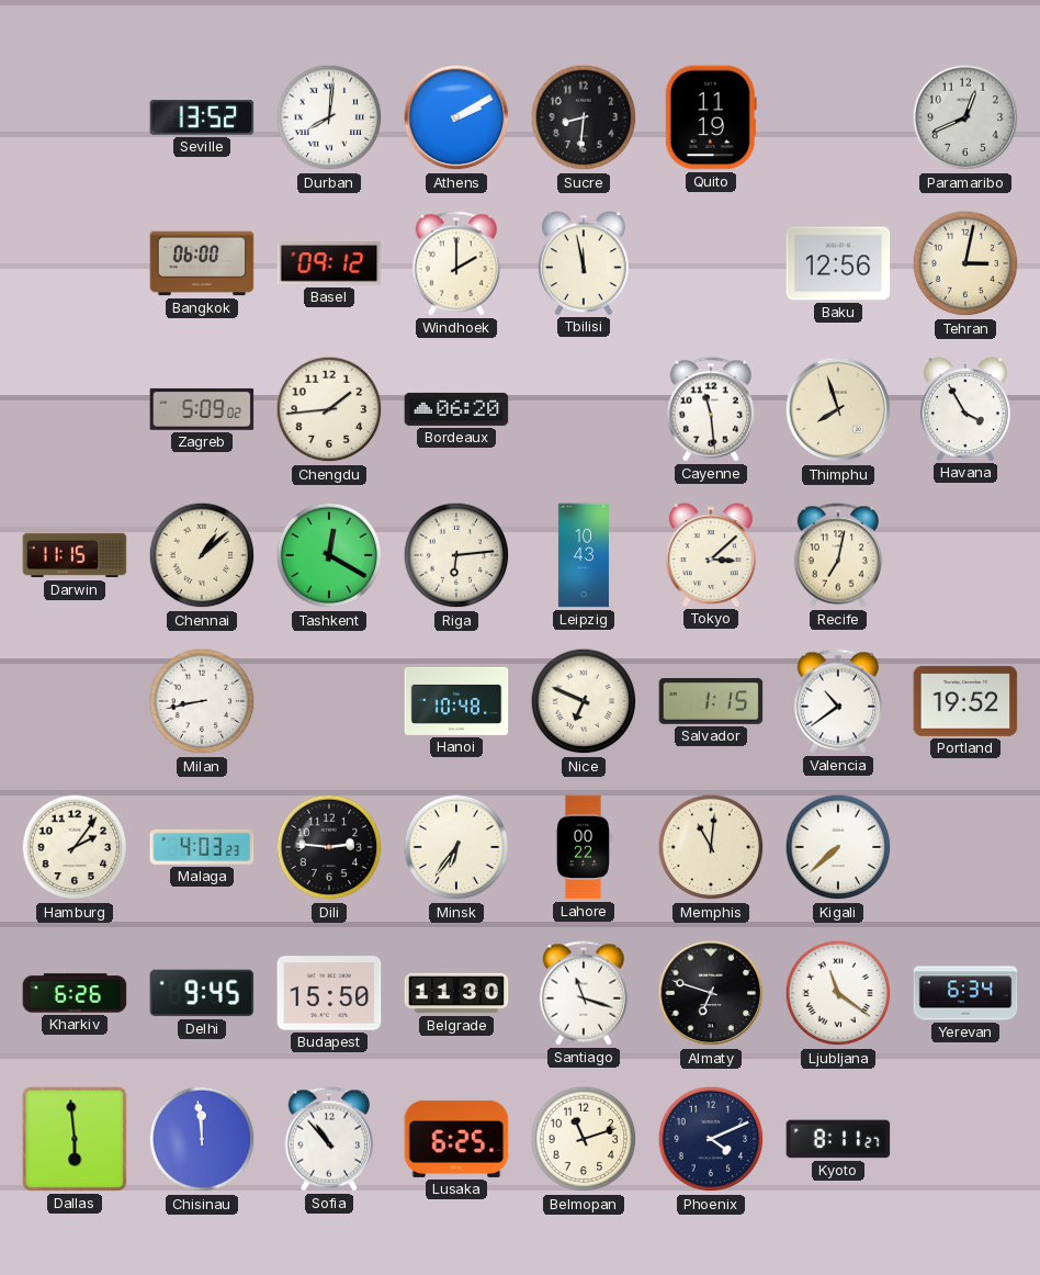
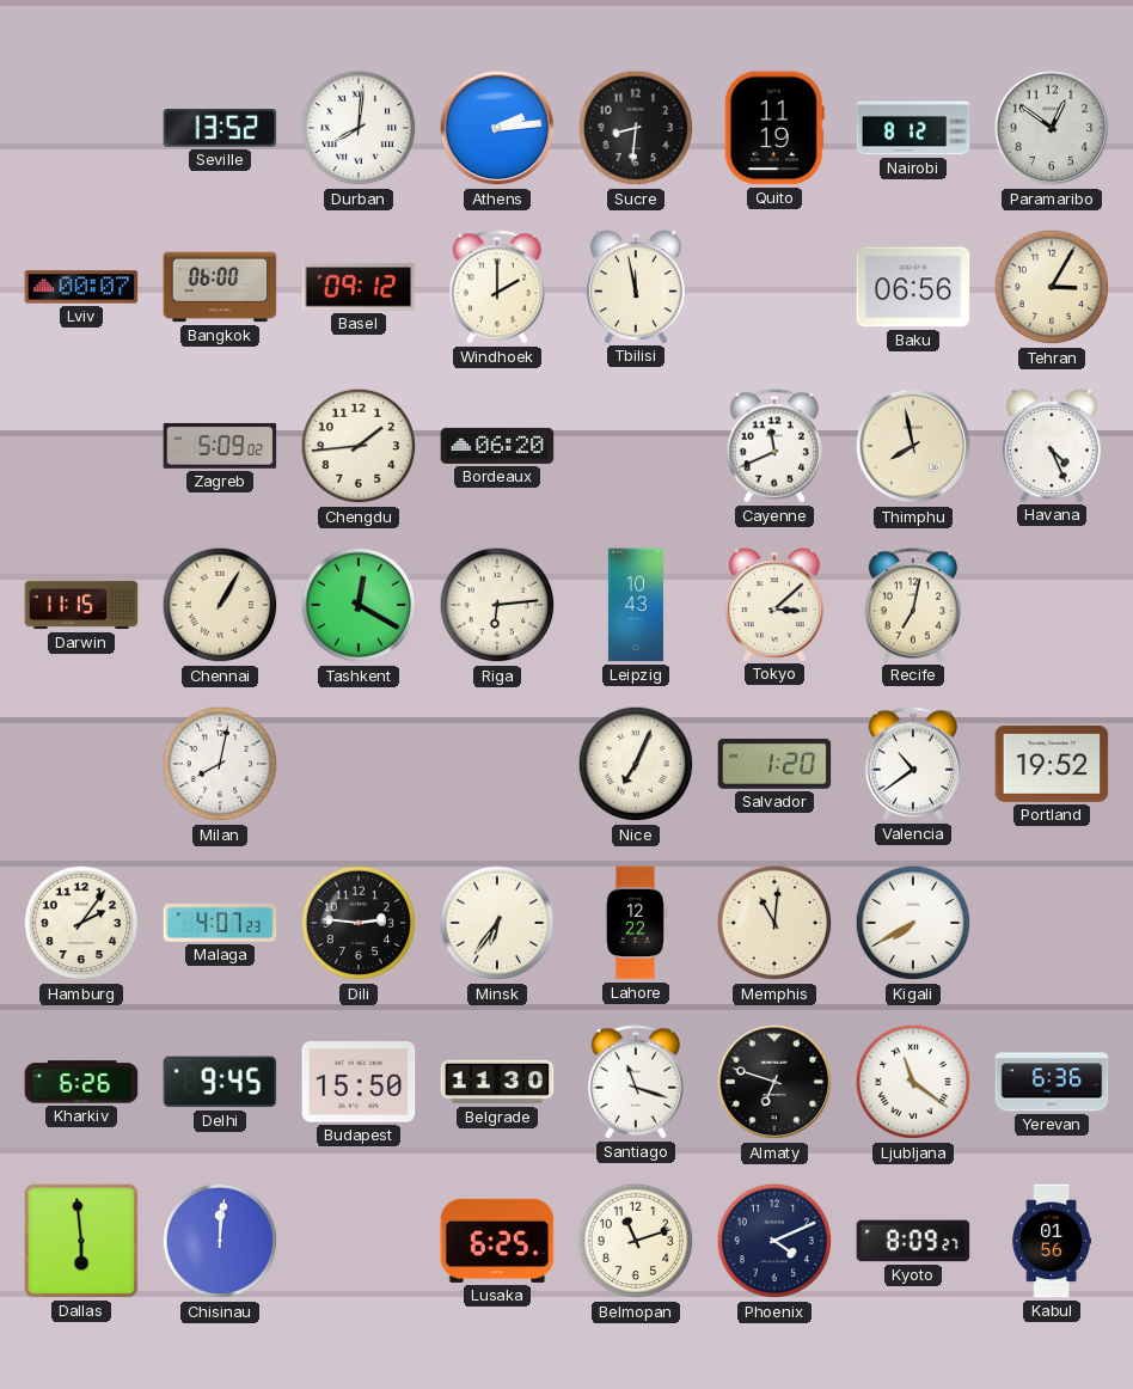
Athens: 2:10 -> 2:14
Nairobi: none -> 8:12
Paramaribo: 12:41 -> 12:51
Lviv: none -> 00:07
Baku: 12:56 -> 06:56
Tehran: 3:02 -> 3:05
Cayenne: 11:29 -> 11:41
Thimphu: 7:57 -> 7:58
Havana: 3:55 -> 4:26
Chennai: 1:08 -> 1:05
Milan: 8:43 -> 8:02
Hanoi: 10:48 -> none
Nice: 6:49 -> 7:04
Salvador: 1:15 -> 1:20
Malaga: 4:03 -> 4:07
Lahore: 00:22 -> 12:22
Kigali: 7:38 -> 7:40
Yerevan: 6:34 -> 6:36
Chisinau: 11:59 -> 12:01
Sofia: 10:53 -> none
Kyoto: 8:11 -> 8:09
Kabul: none -> 01:56
